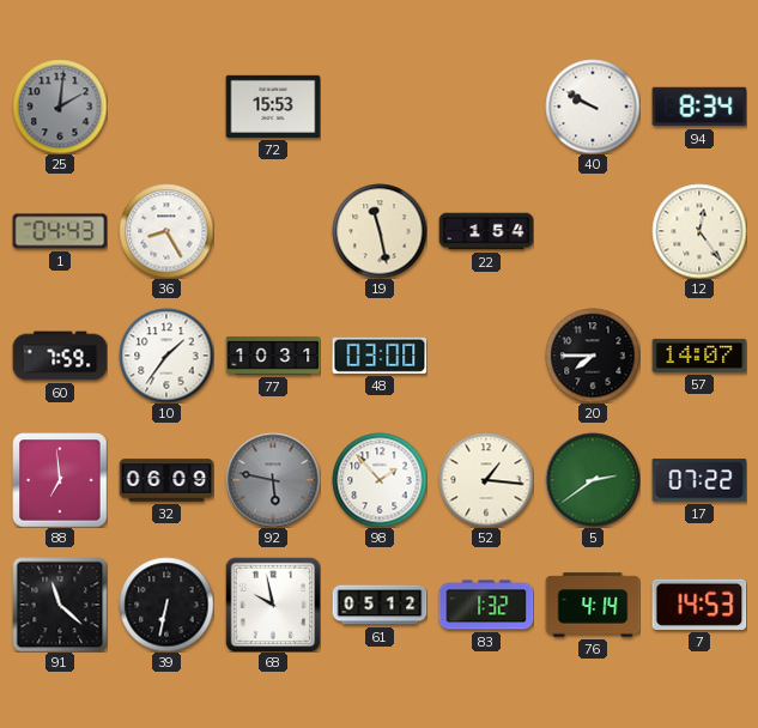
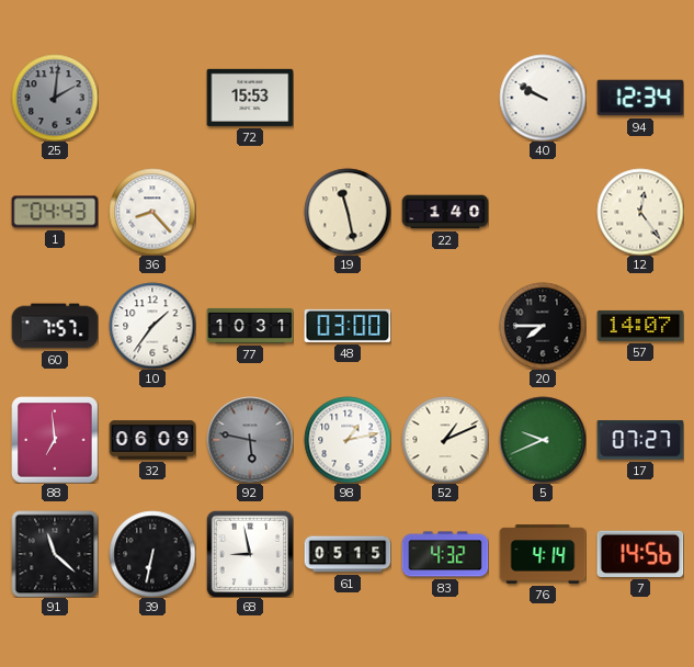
94: 8:34 -> 12:34
36: 8:25 -> 8:23
22: 1:54 -> 1:40
60: 7:59 -> 7:57
98: 1:53 -> 1:13
52: 1:16 -> 1:11
5: 2:39 -> 9:41
17: 07:22 -> 07:27
68: 9:58 -> 8:58
61: 05:12 -> 05:15
83: 1:32 -> 4:32
7: 14:53 -> 14:56
